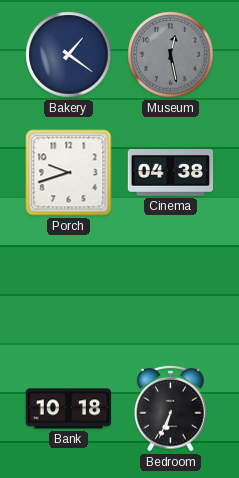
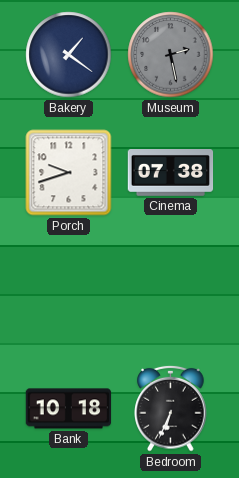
Museum: 12:28 -> 2:28
Cinema: 04:38 -> 07:38
